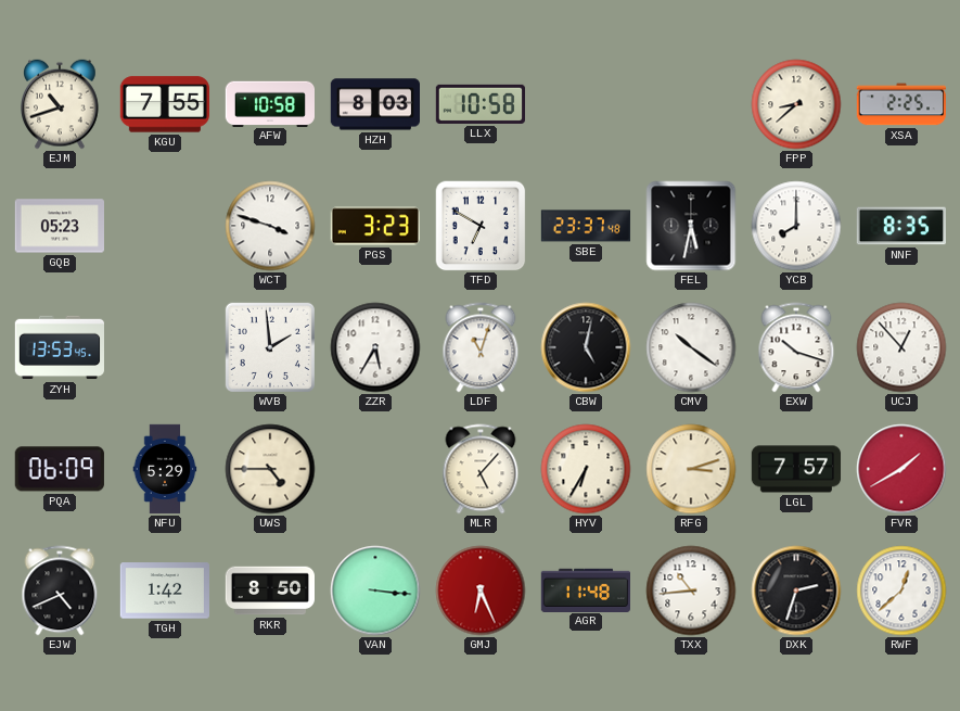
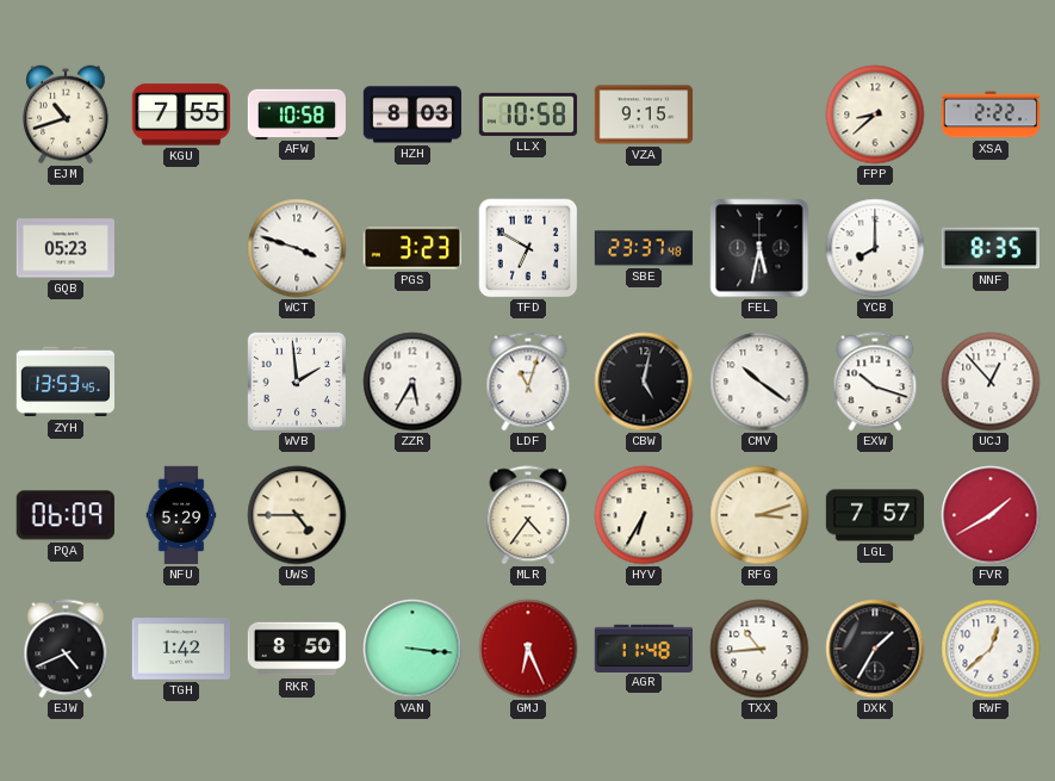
VZA: none -> 9:15
XSA: 2:25 -> 2:22
MLR: 5:07 -> 4:36
DXK: 2:33 -> 1:35
